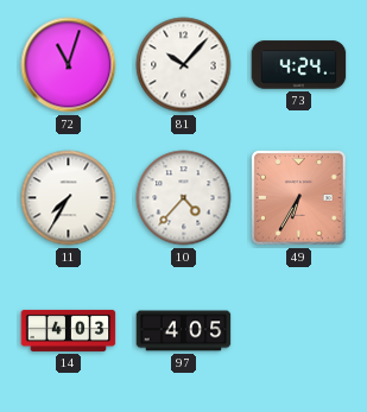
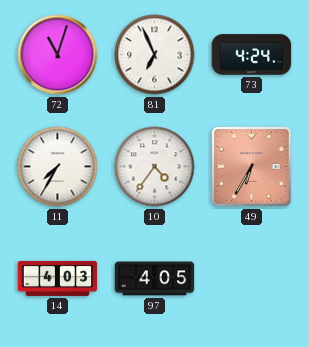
81: 10:07 -> 6:56
10: 4:37 -> 4:36
